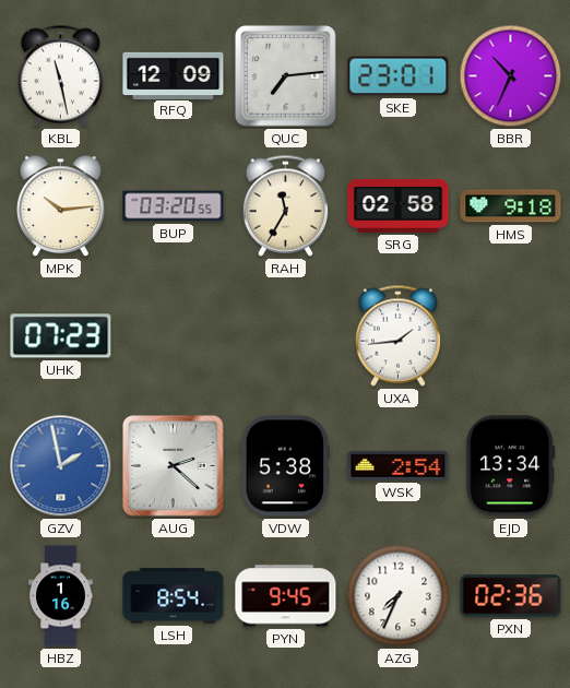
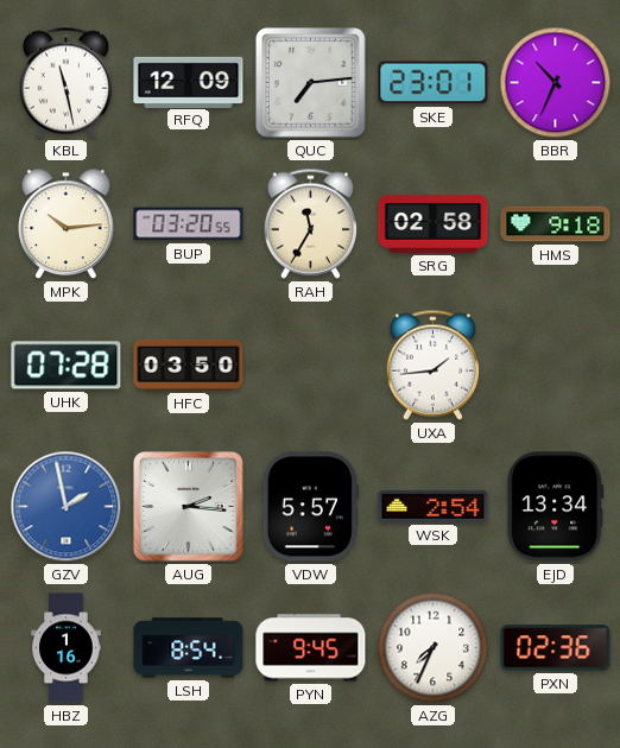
UHK: 07:23 -> 07:28
HFC: none -> 03:50
AUG: 2:22 -> 2:16
VDW: 5:38 -> 5:57
